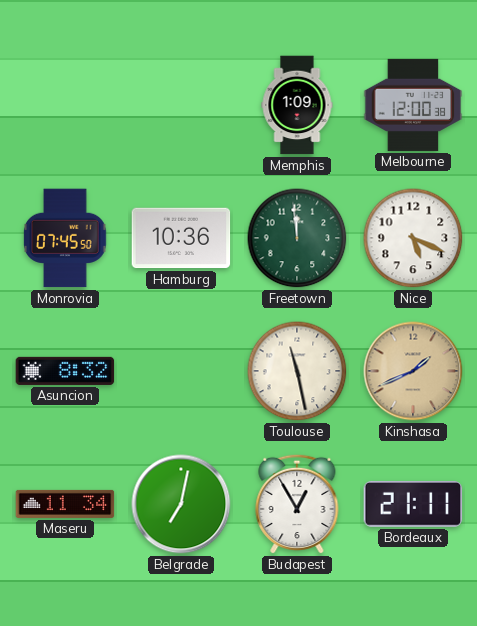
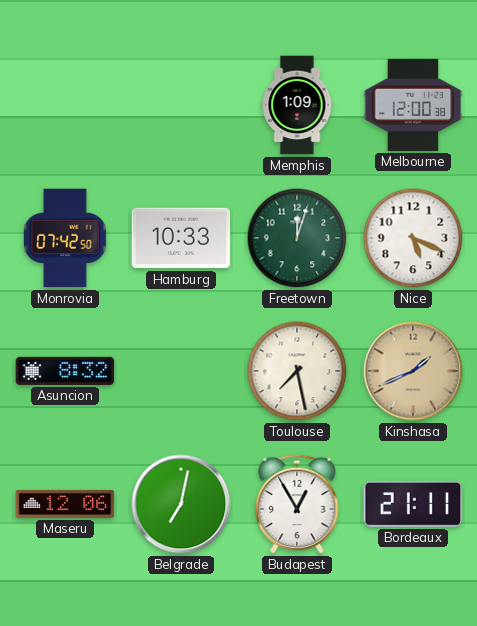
Monrovia: 07:45 -> 07:42
Hamburg: 10:36 -> 10:33
Freetown: 11:59 -> 12:03
Toulouse: 11:28 -> 7:28
Maseru: 11:34 -> 12:06
